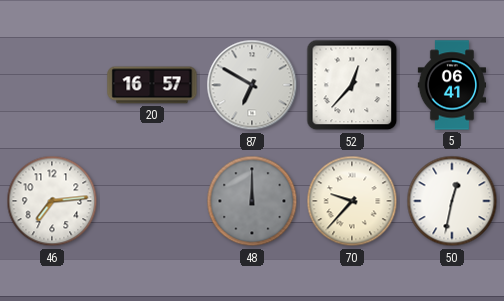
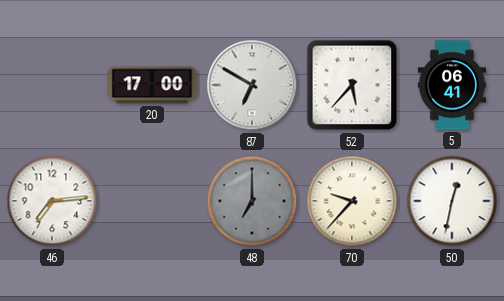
20: 16:57 -> 17:00
52: 12:37 -> 5:37
48: 12:00 -> 7:00
